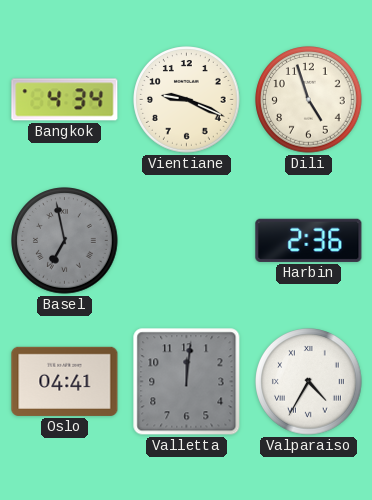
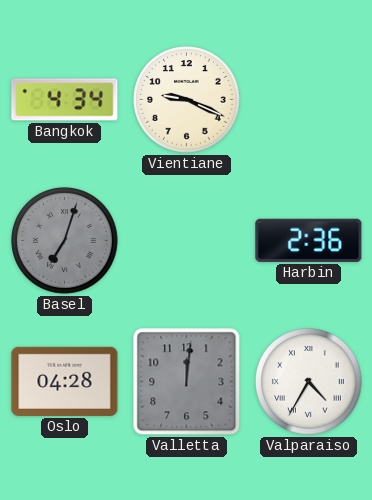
Dili: 4:57 -> none
Basel: 6:58 -> 7:03
Oslo: 04:41 -> 04:28
